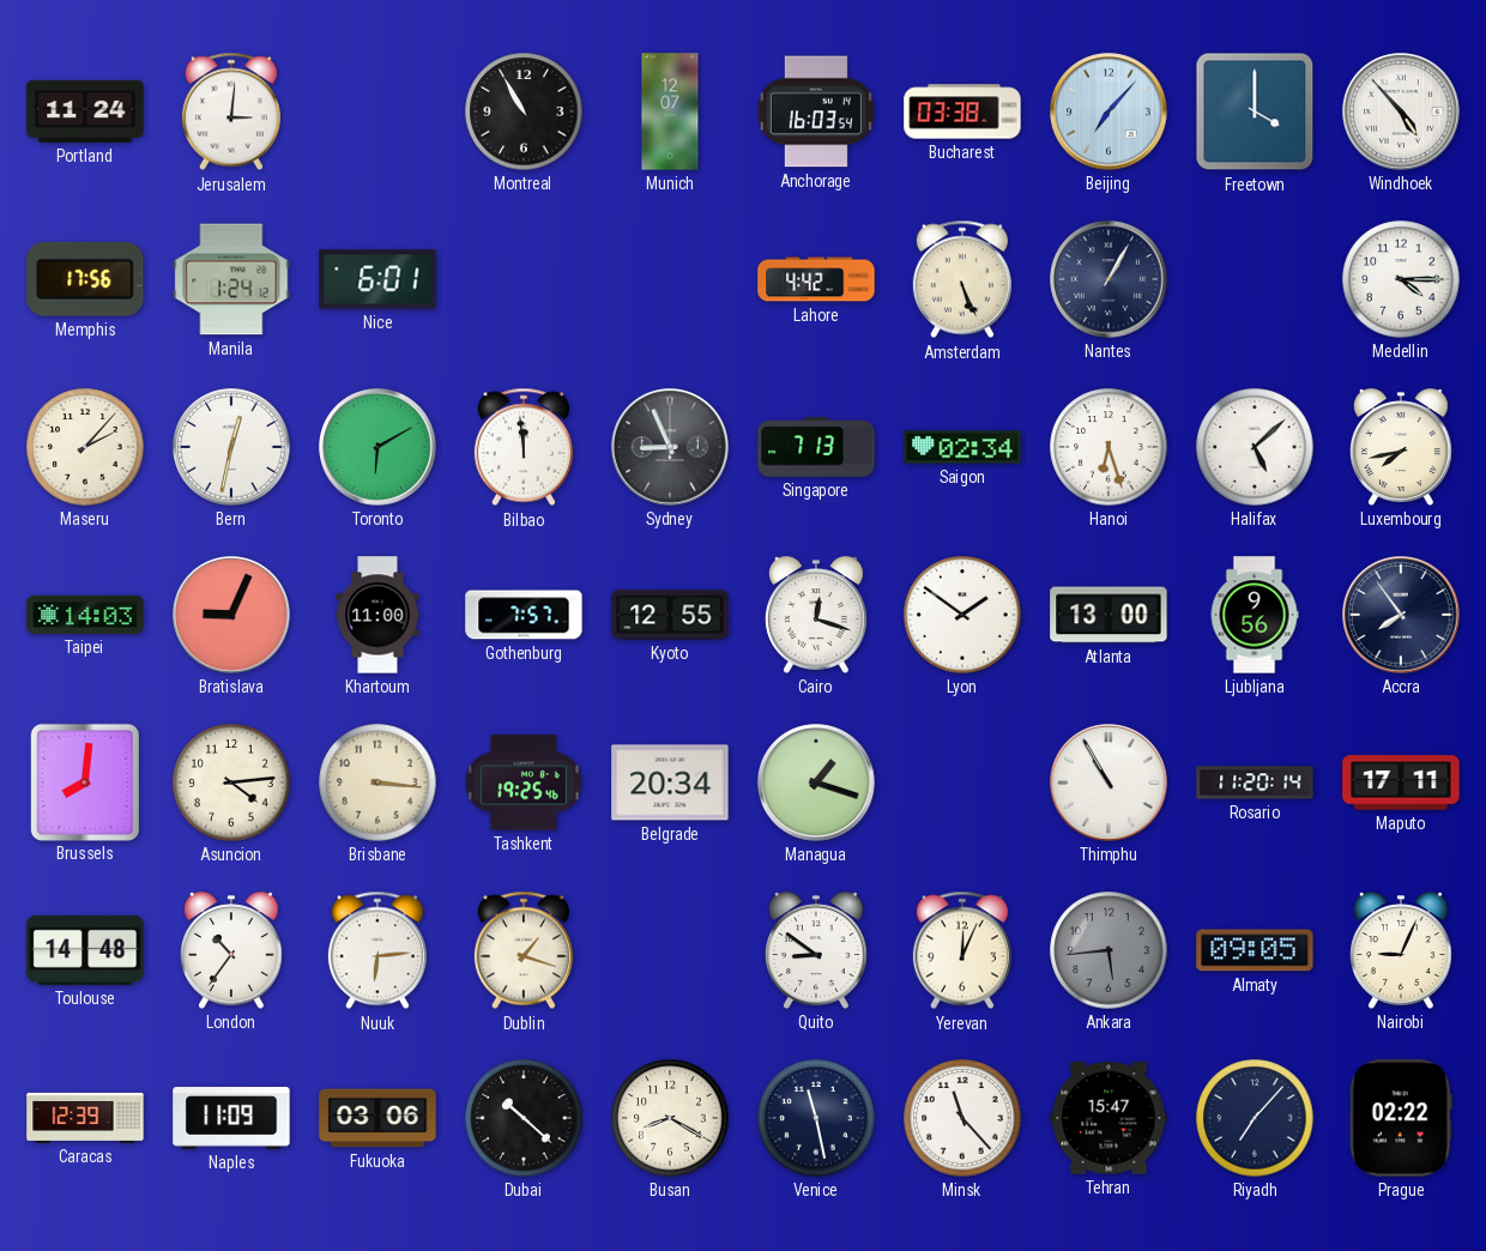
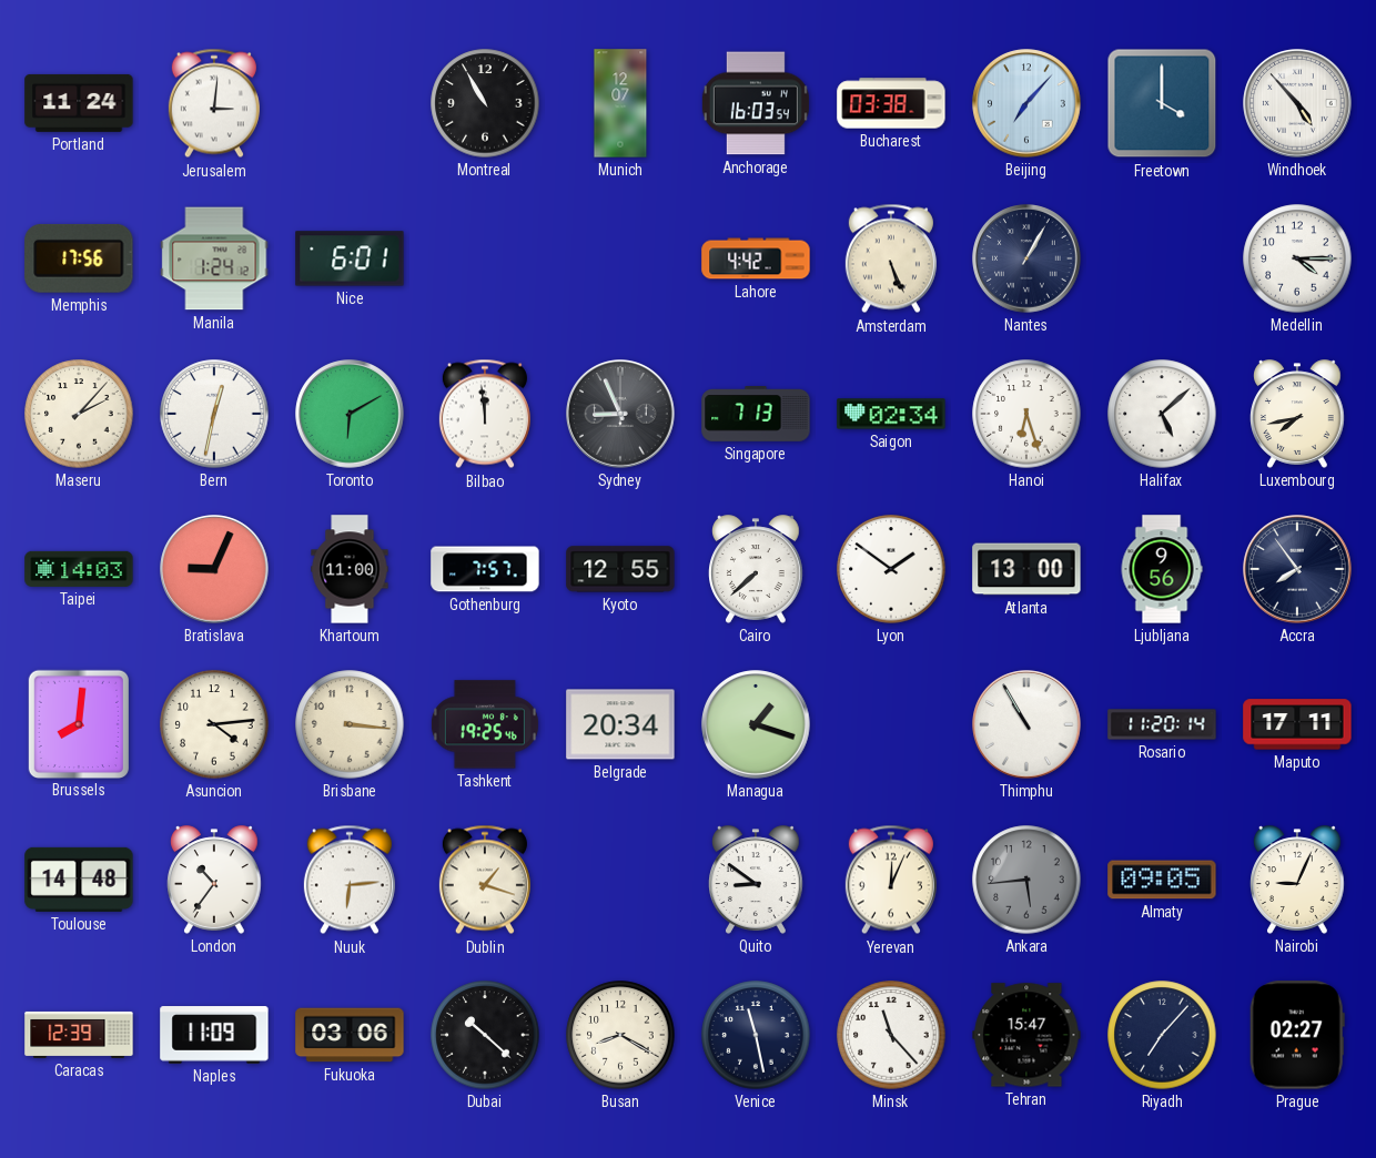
Cairo: 12:18 -> 7:38
Prague: 02:22 -> 02:27
